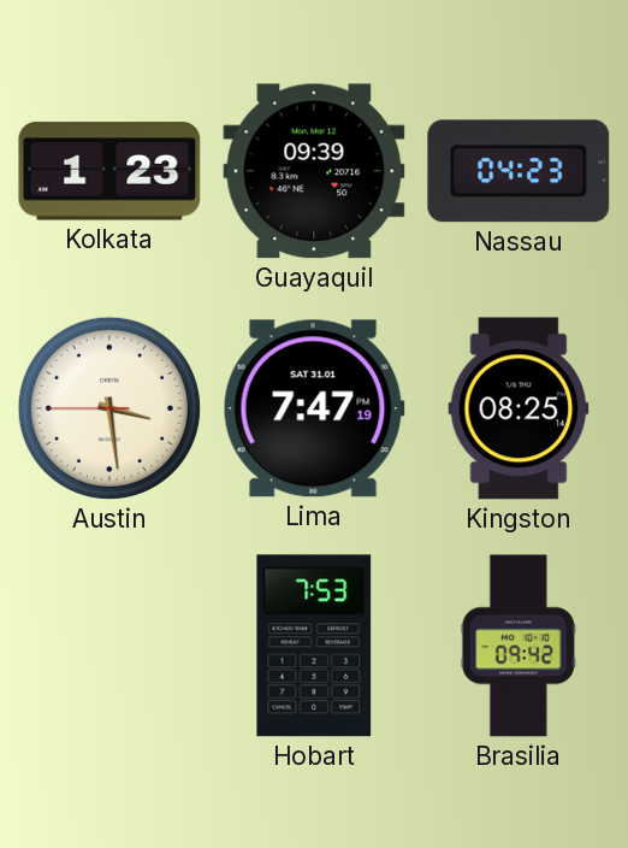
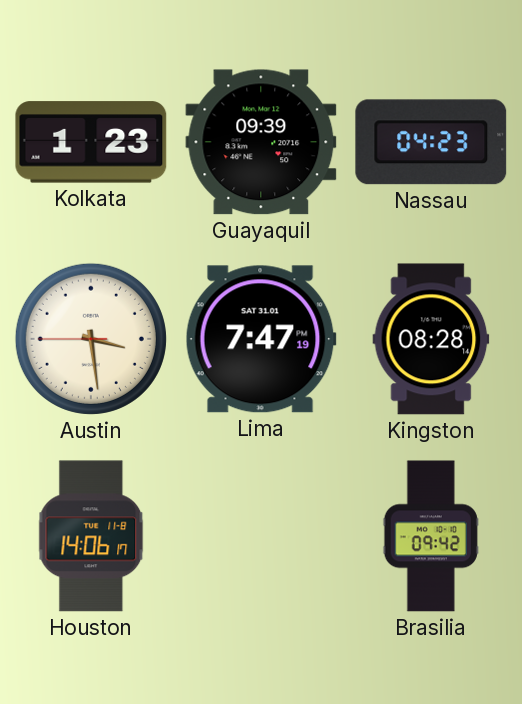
Kingston: 08:25 -> 08:28
Houston: none -> 14:06
Hobart: 7:53 -> none
